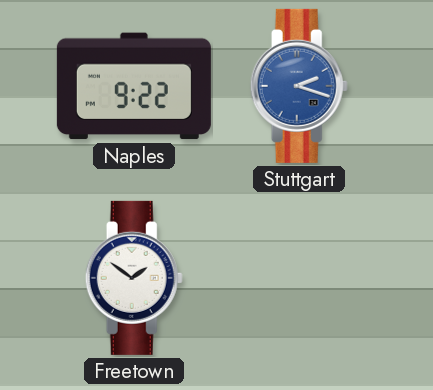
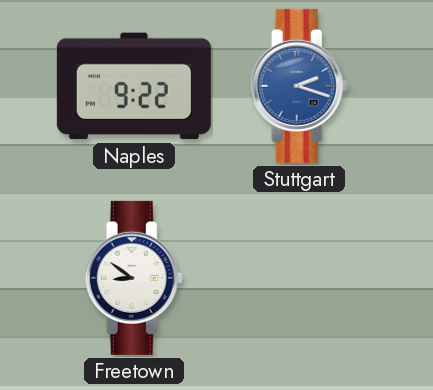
Freetown: 1:51 -> 8:51
